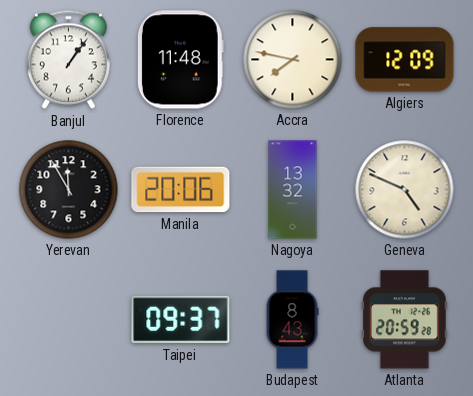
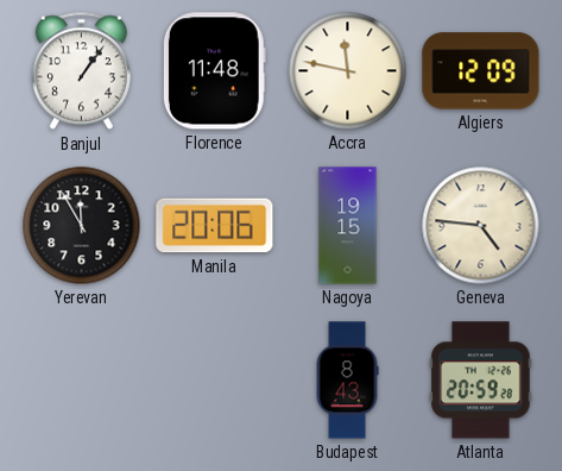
Accra: 7:47 -> 11:47
Nagoya: 13:32 -> 19:15
Geneva: 4:49 -> 4:46
Taipei: 09:37 -> none
